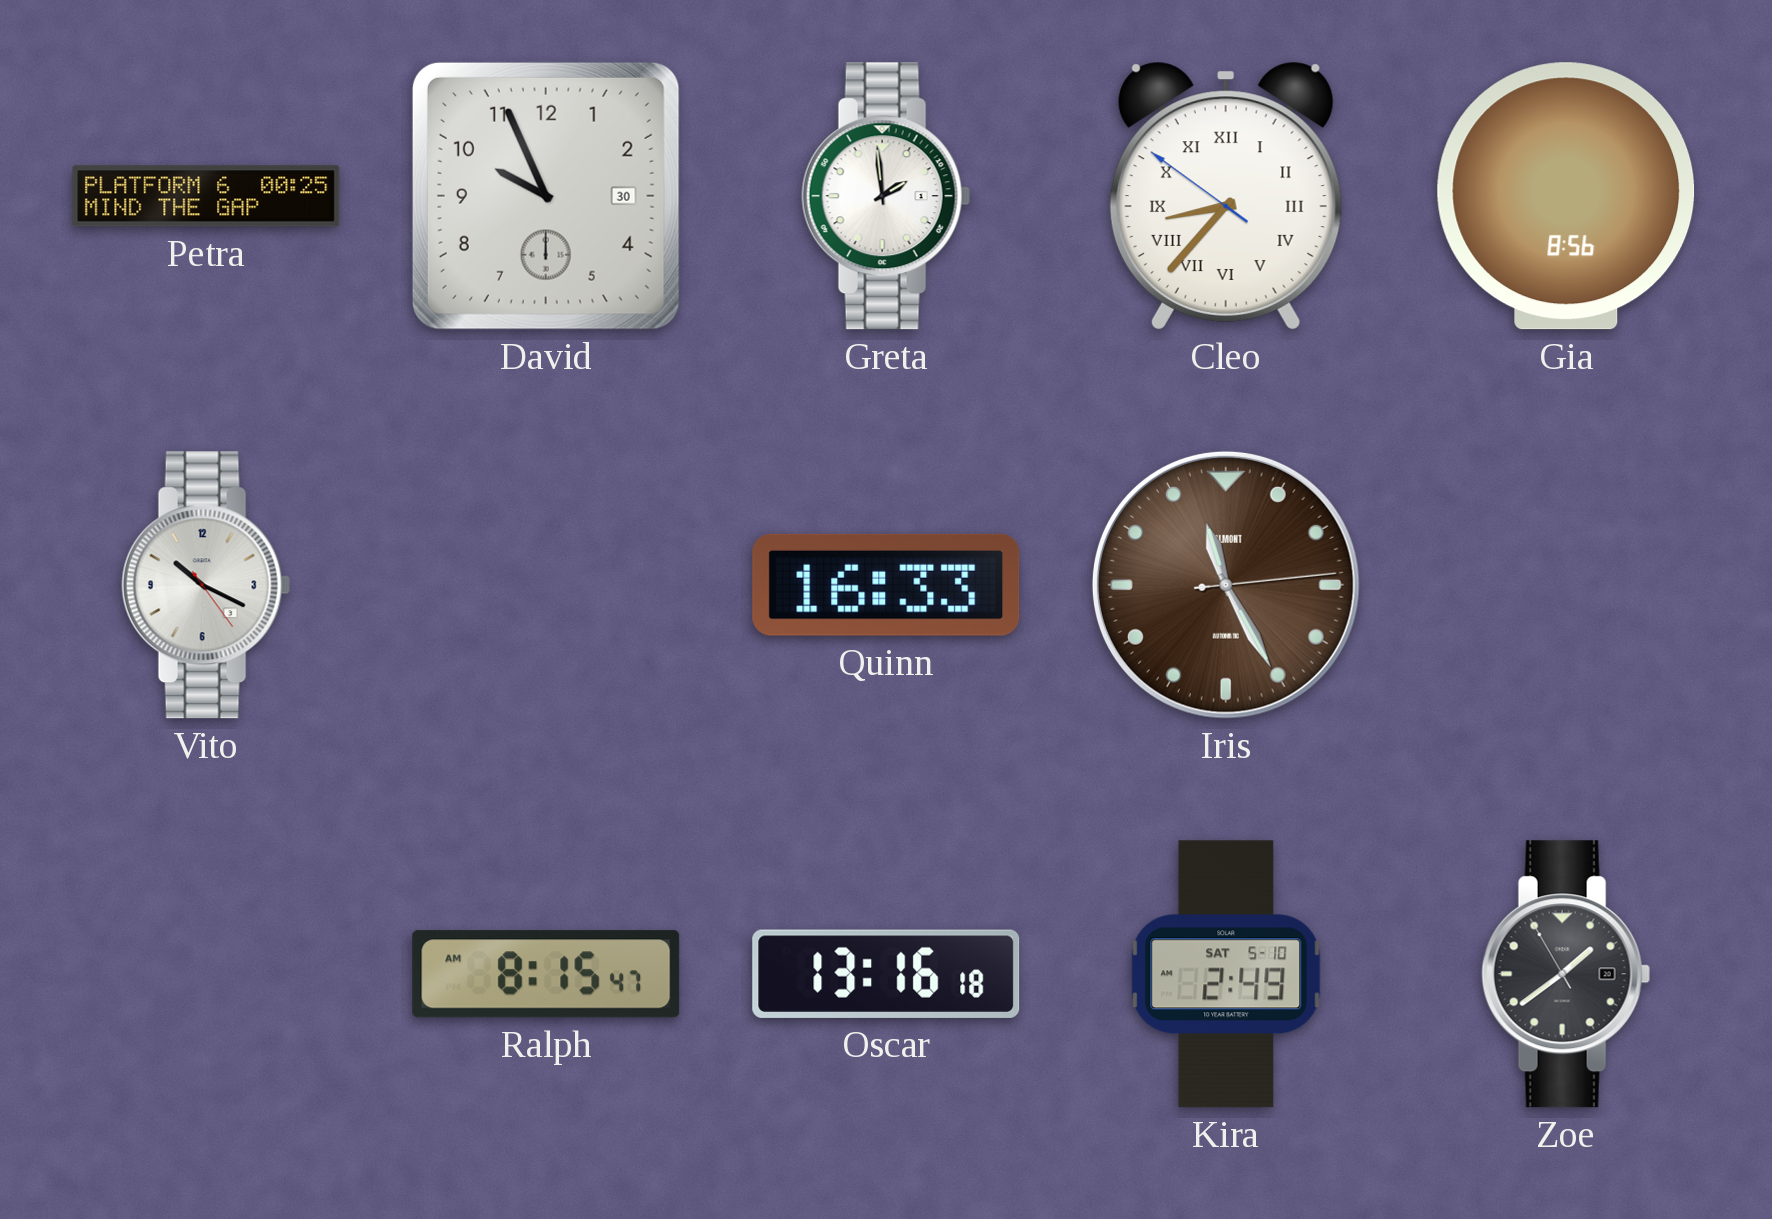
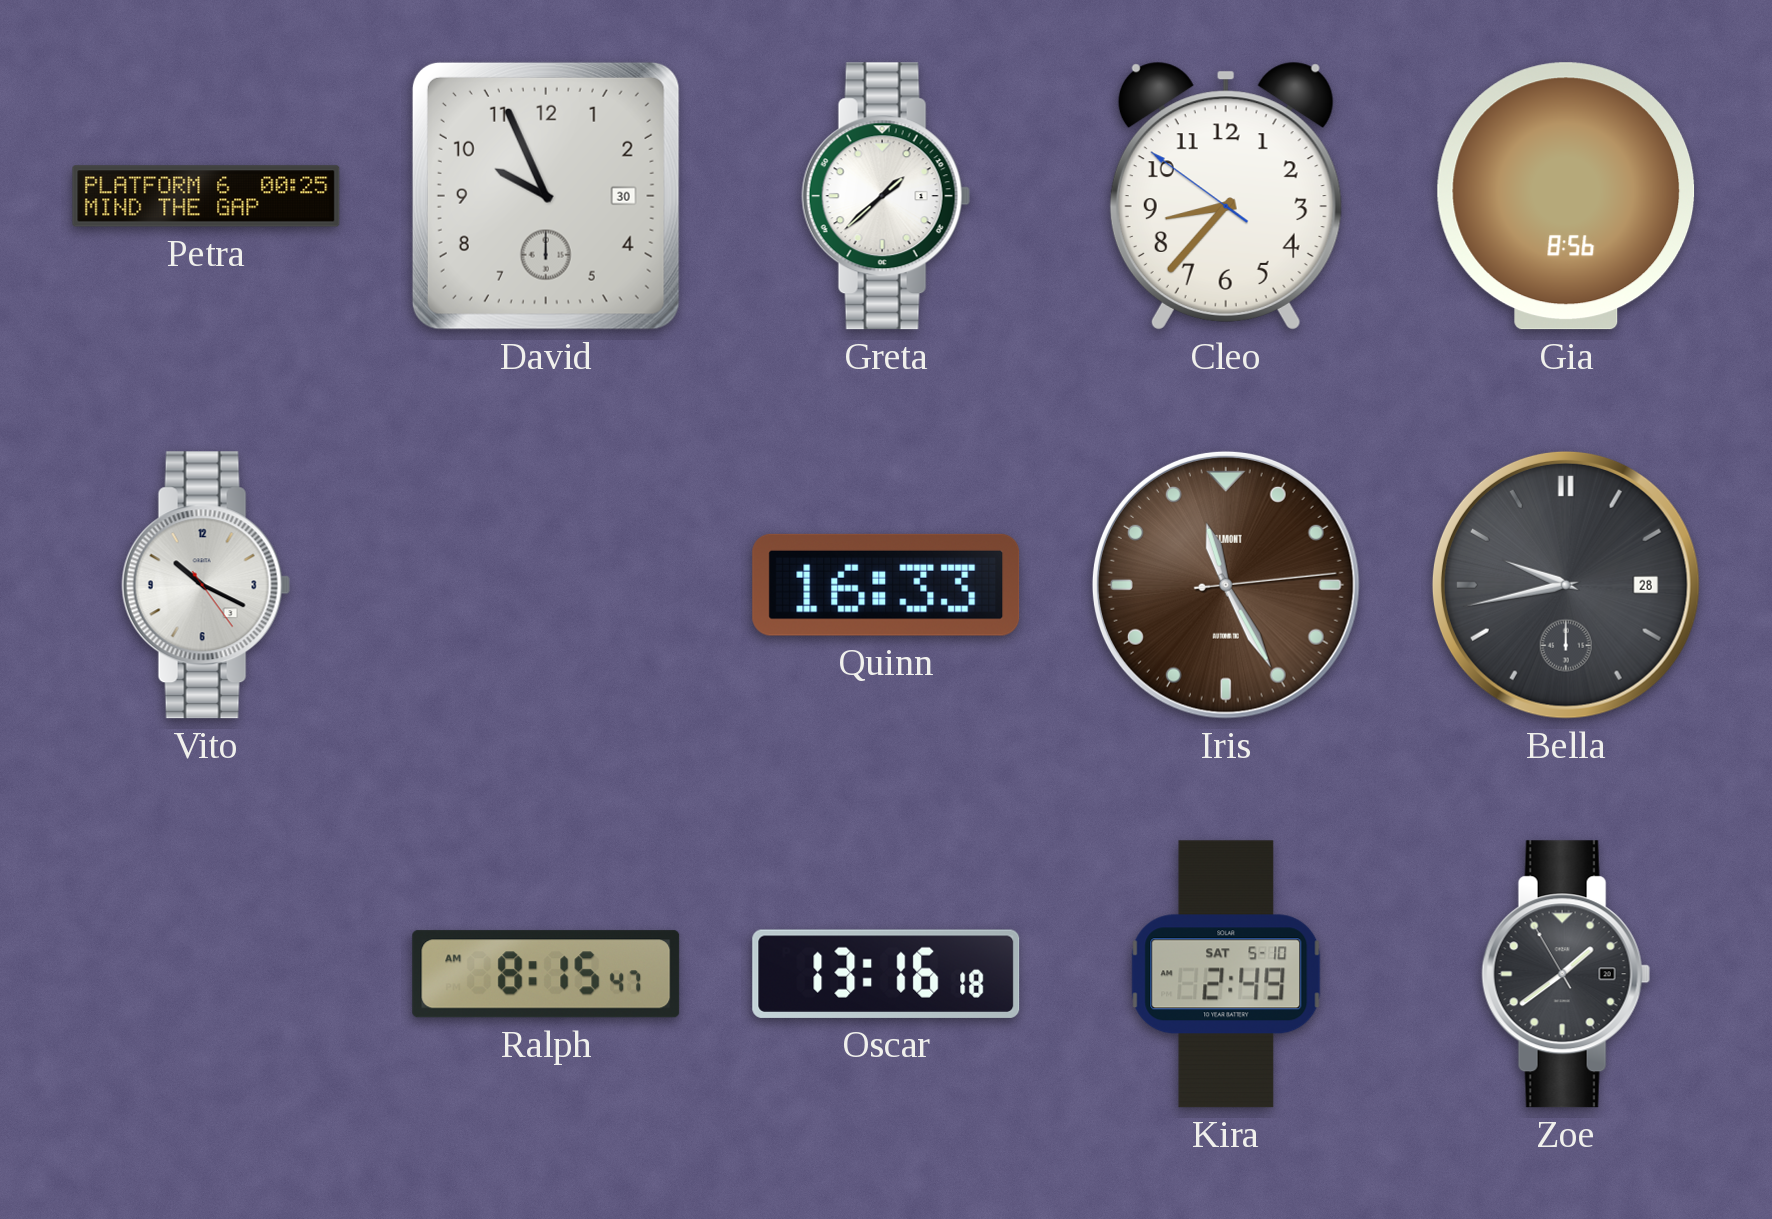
Greta: 1:59 -> 1:38
Cleo numerals: Roman -> Arabic
Bella: none -> 9:43
